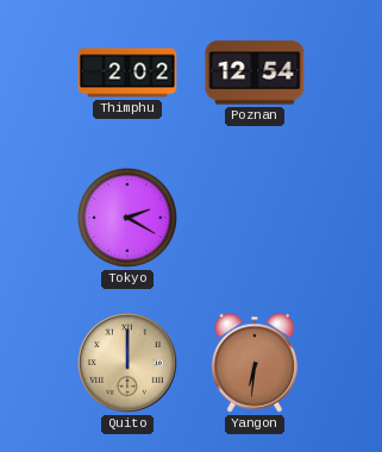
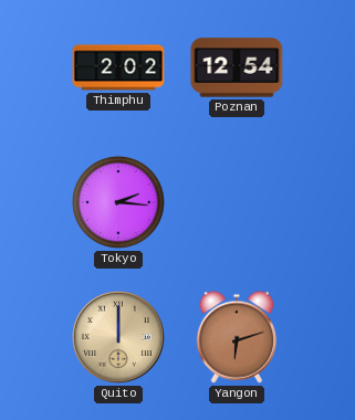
Tokyo: 2:20 -> 2:16
Yangon: 6:31 -> 6:12
